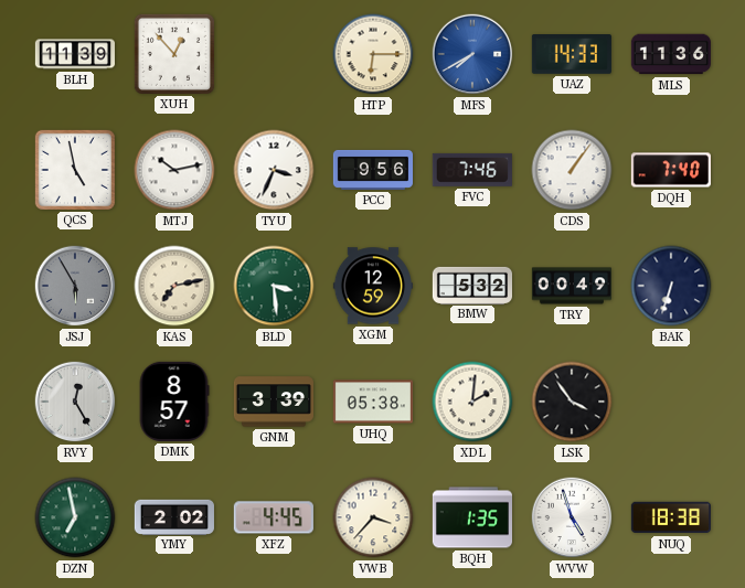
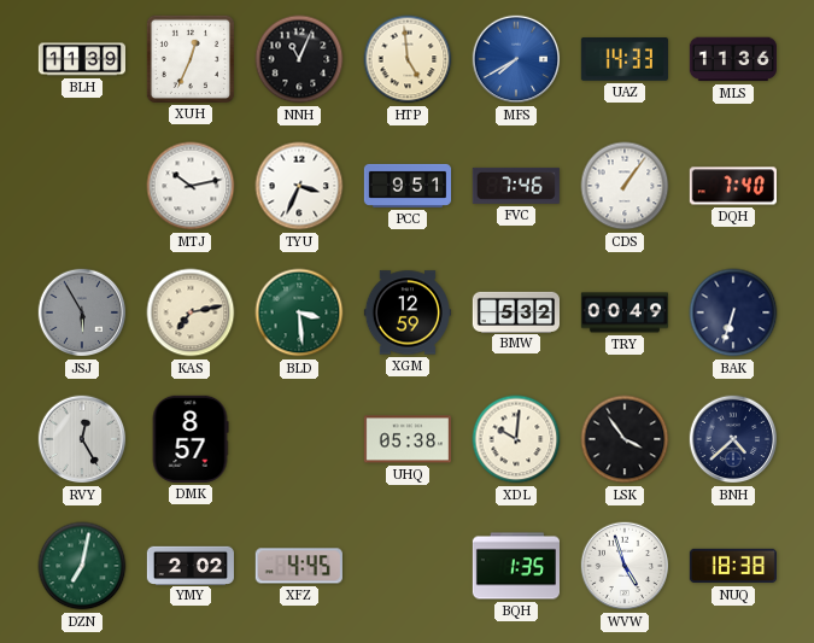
XUH: 12:53 -> 12:34
NNH: none -> 11:04
HTP: 6:15 -> 4:59
QCS: 4:58 -> none
PCC: 9:56 -> 9:51
GNM: 3:39 -> none
XDL: 2:01 -> 10:01
BNH: none -> 4:38
DZN: 6:58 -> 7:02
VWB: 3:37 -> none
